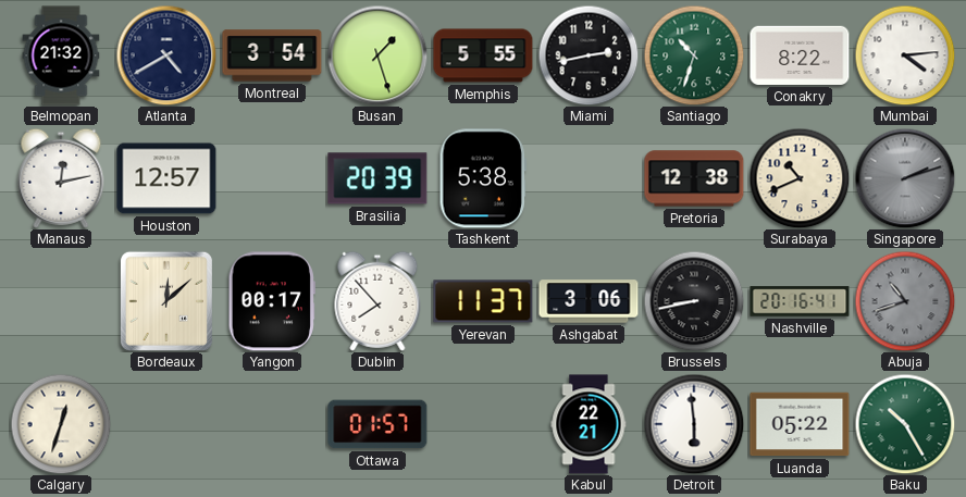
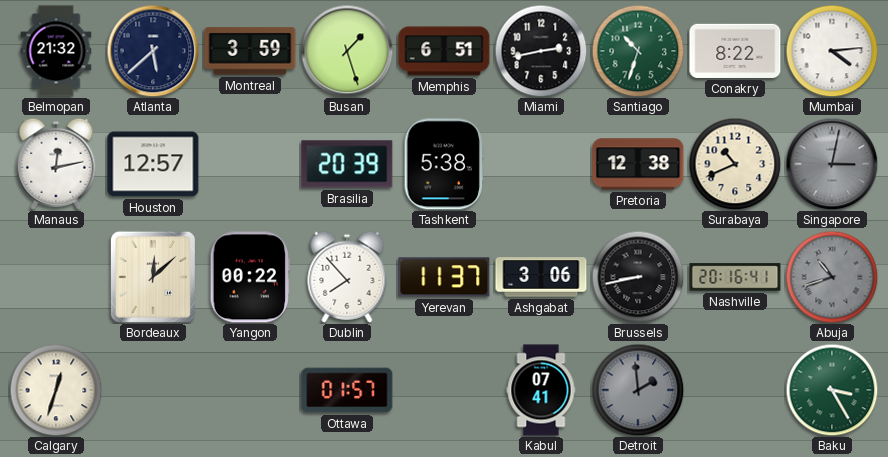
Atlanta: 4:40 -> 5:38
Montreal: 3:54 -> 3:59
Memphis: 5:55 -> 6:51
Singapore: 2:12 -> 3:02
Yangon: 00:17 -> 00:22
Kabul: 22:21 -> 07:41
Detroit: 5:59 -> 1:59
Detroit dial: white -> grey
Luanda: 05:22 -> none
Baku: 10:25 -> 3:25
